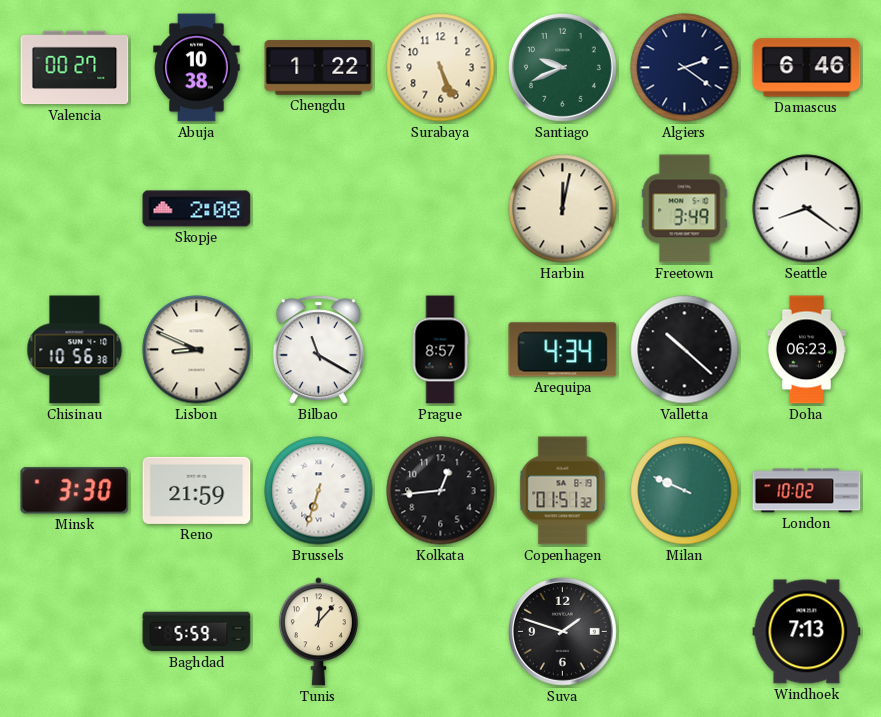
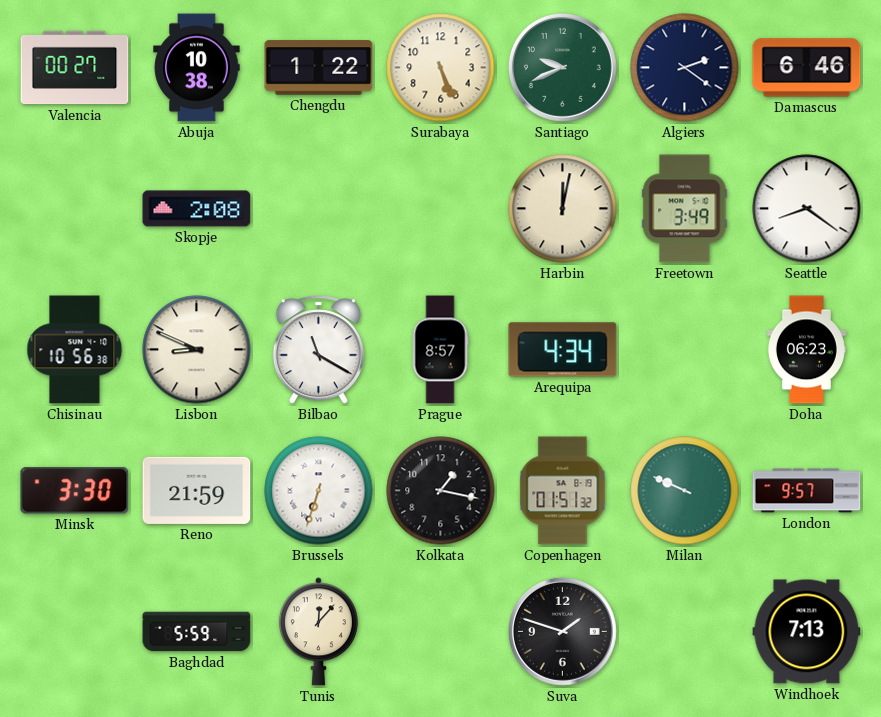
Valletta: 10:22 -> none
Kolkata: 12:44 -> 1:17
London: 10:02 -> 9:57
